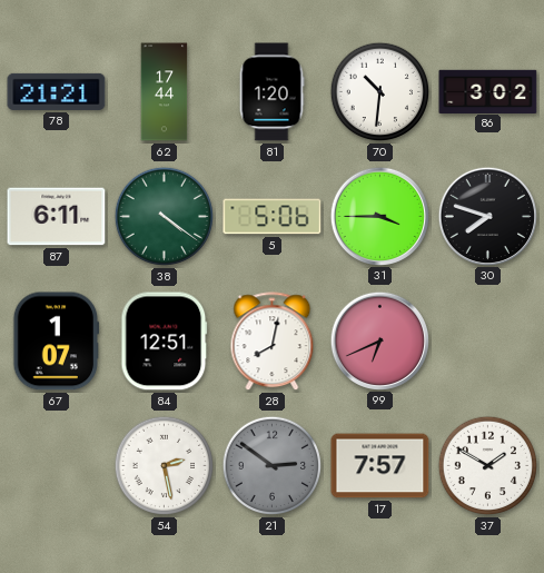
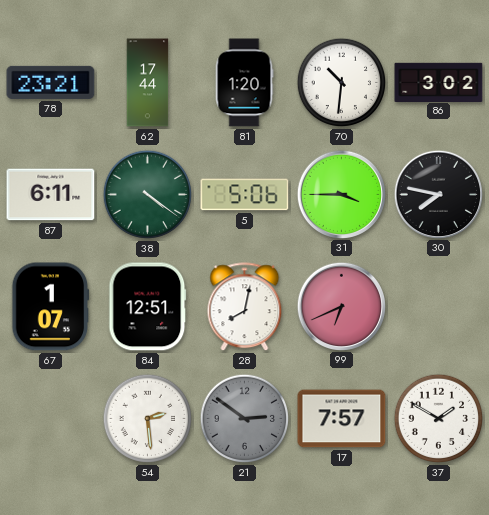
78: 21:21 -> 23:21
30: 7:48 -> 7:47
54: 2:28 -> 2:29
